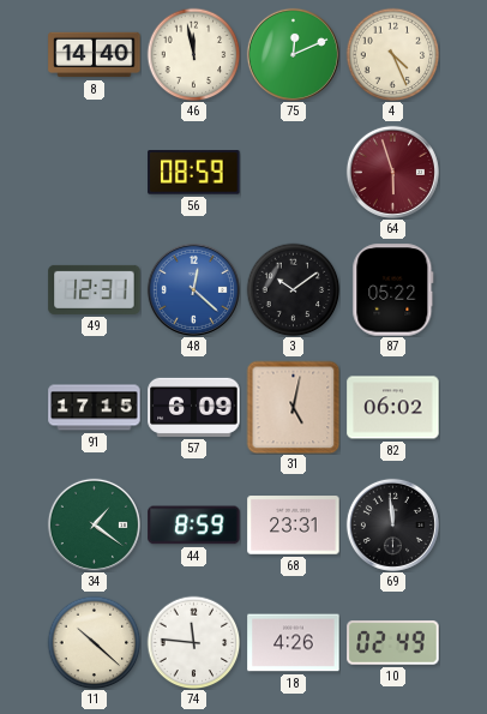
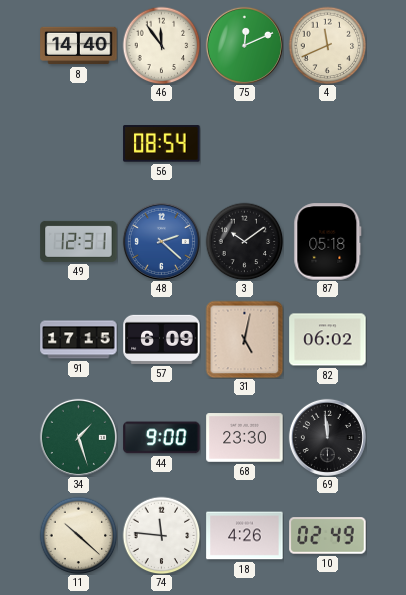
46: 11:58 -> 11:54
4: 4:26 -> 11:41
56: 08:59 -> 08:54
64: 5:57 -> none
48: 12:22 -> 2:22
87: 05:22 -> 05:18
34: 1:21 -> 1:27
44: 8:59 -> 9:00
68: 23:31 -> 23:30
